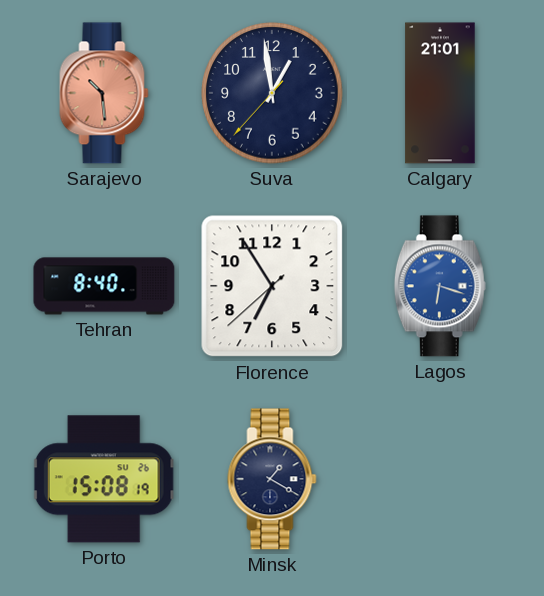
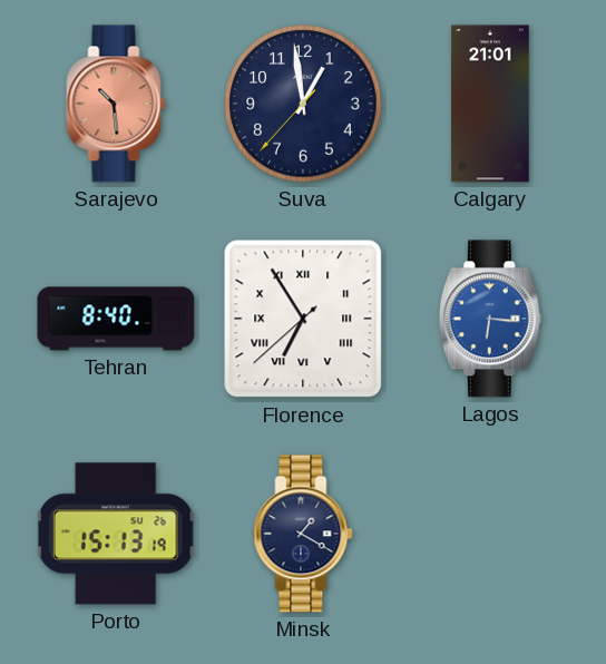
Florence numerals: Arabic -> Roman
Lagos: 6:18 -> 6:16
Porto: 15:08 -> 15:13
